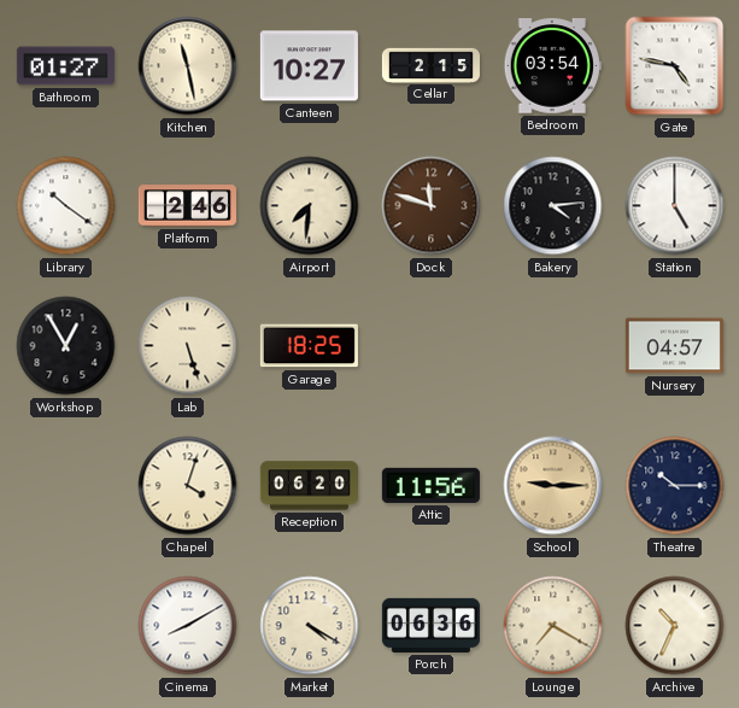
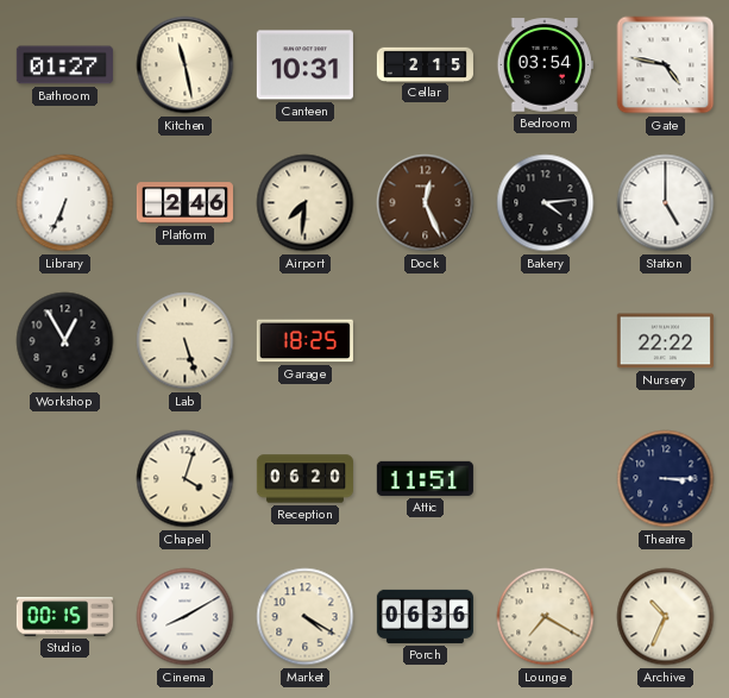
Canteen: 10:27 -> 10:31
Library: 10:21 -> 6:34
Dock: 11:48 -> 12:26
Nursery: 04:57 -> 22:22
Attic: 11:56 -> 11:51
School: 9:15 -> none
Theatre: 10:15 -> 3:15
Studio: none -> 00:15
